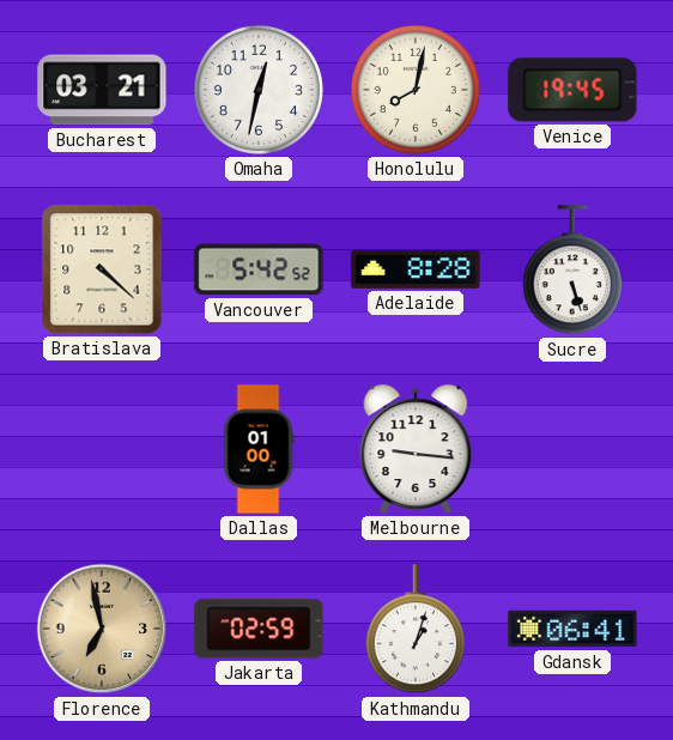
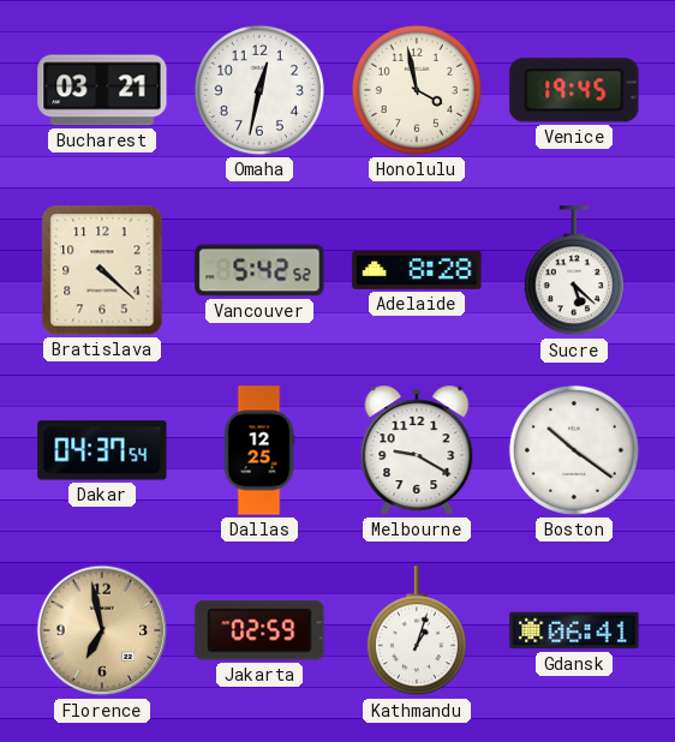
Honolulu: 8:02 -> 3:58
Sucre: 5:27 -> 5:22
Dakar: none -> 04:37
Dallas: 01:00 -> 12:25
Melbourne: 9:16 -> 9:20
Boston: none -> 10:21
